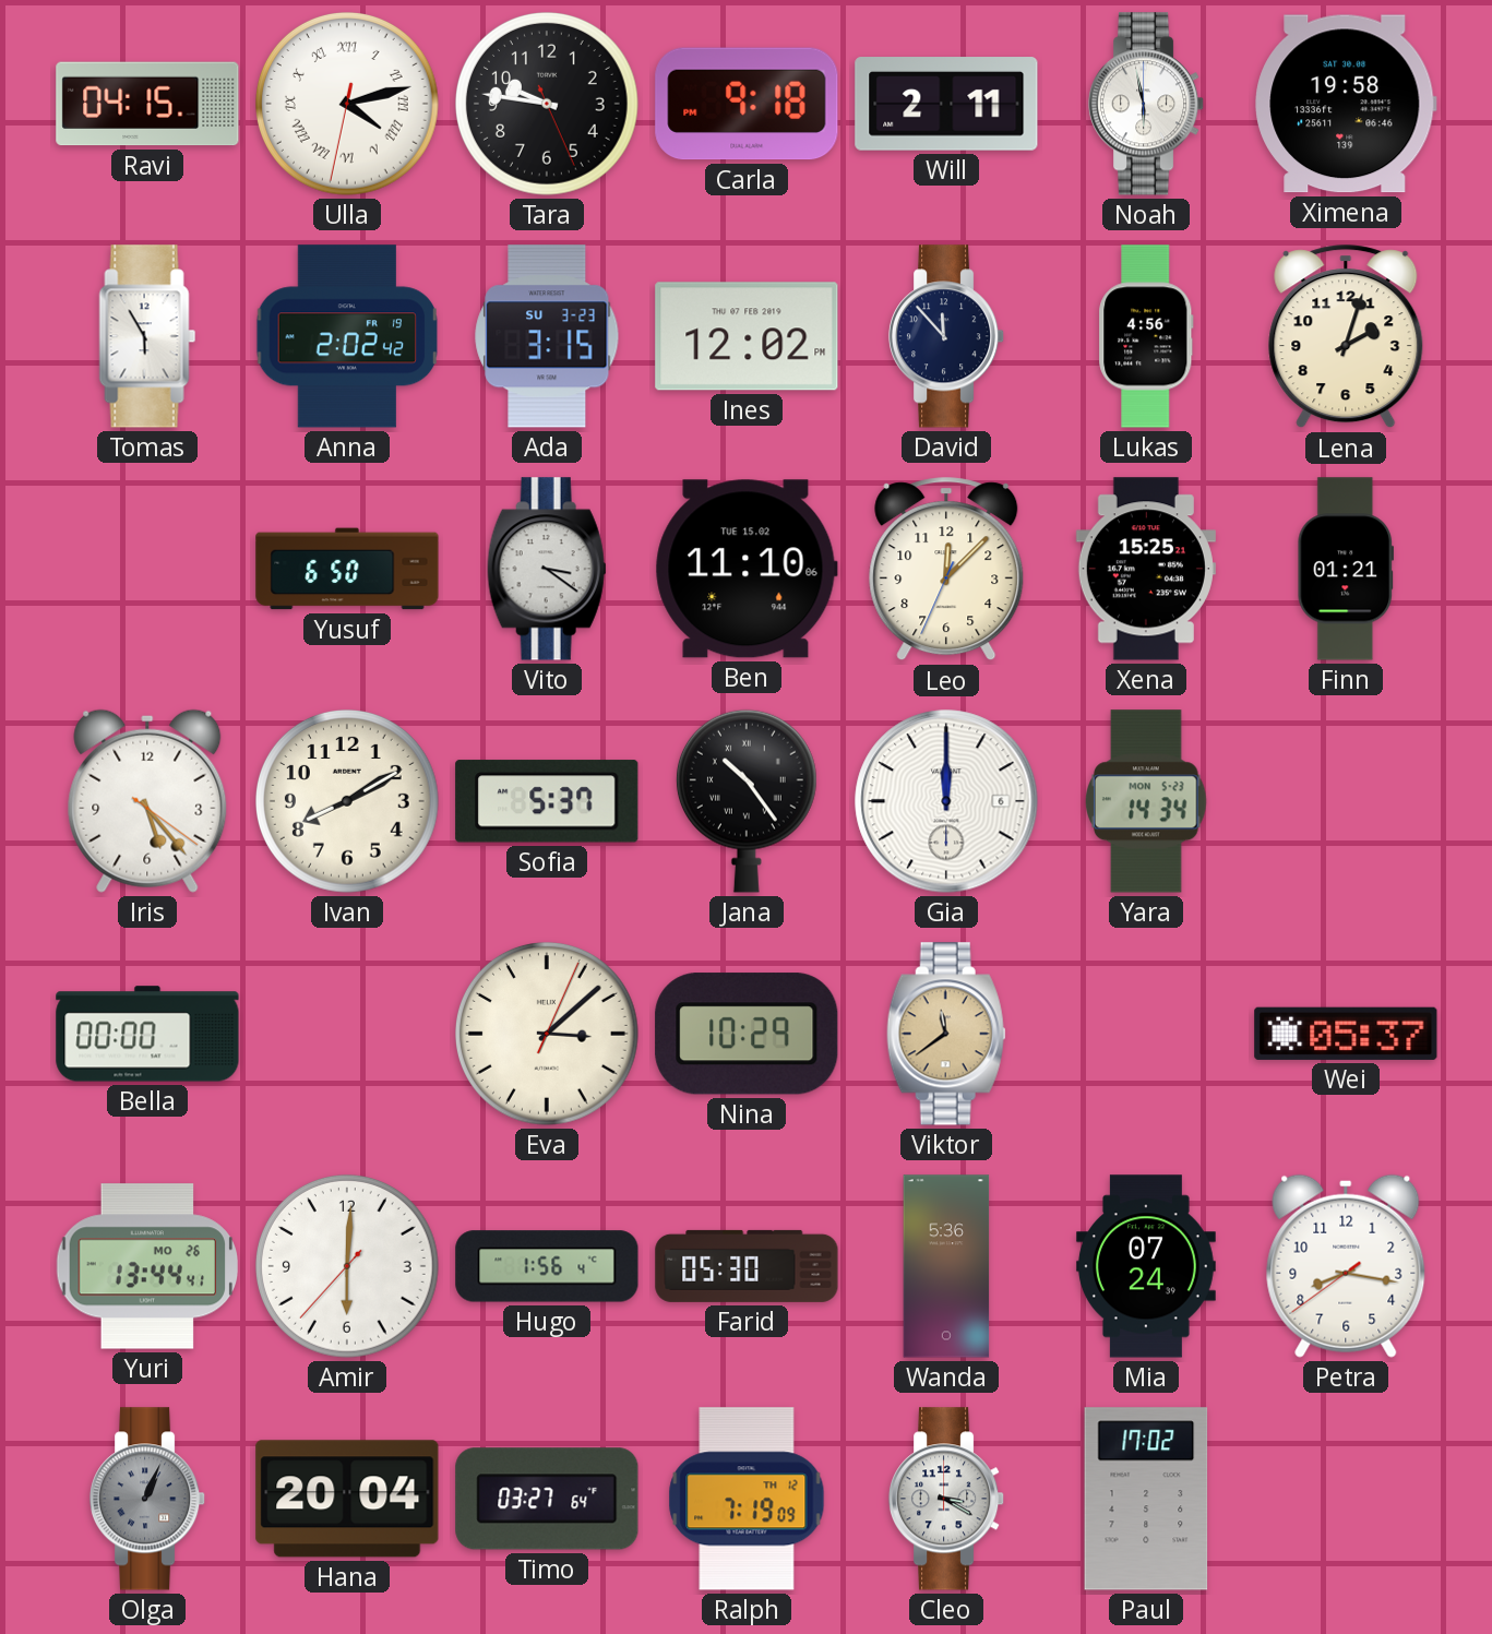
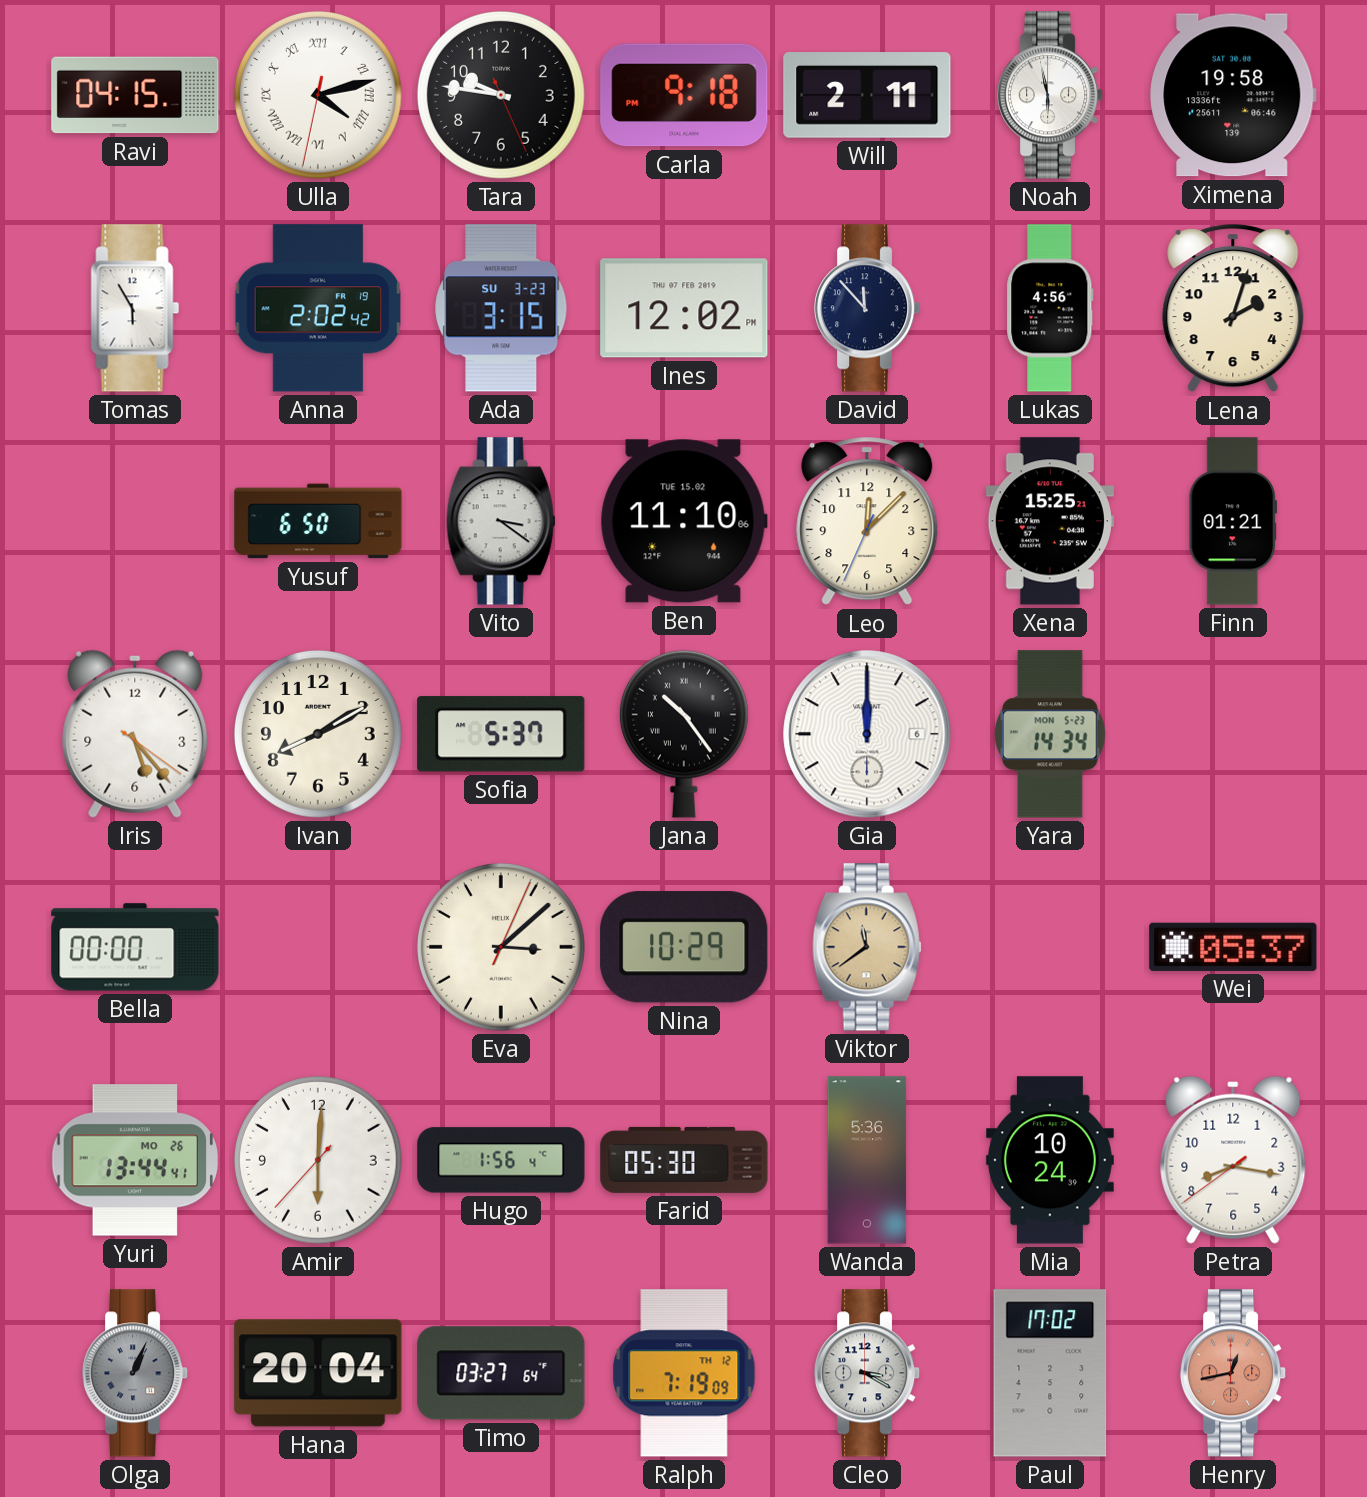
Mia: 07:24 -> 10:24
Henry: none -> 12:43
